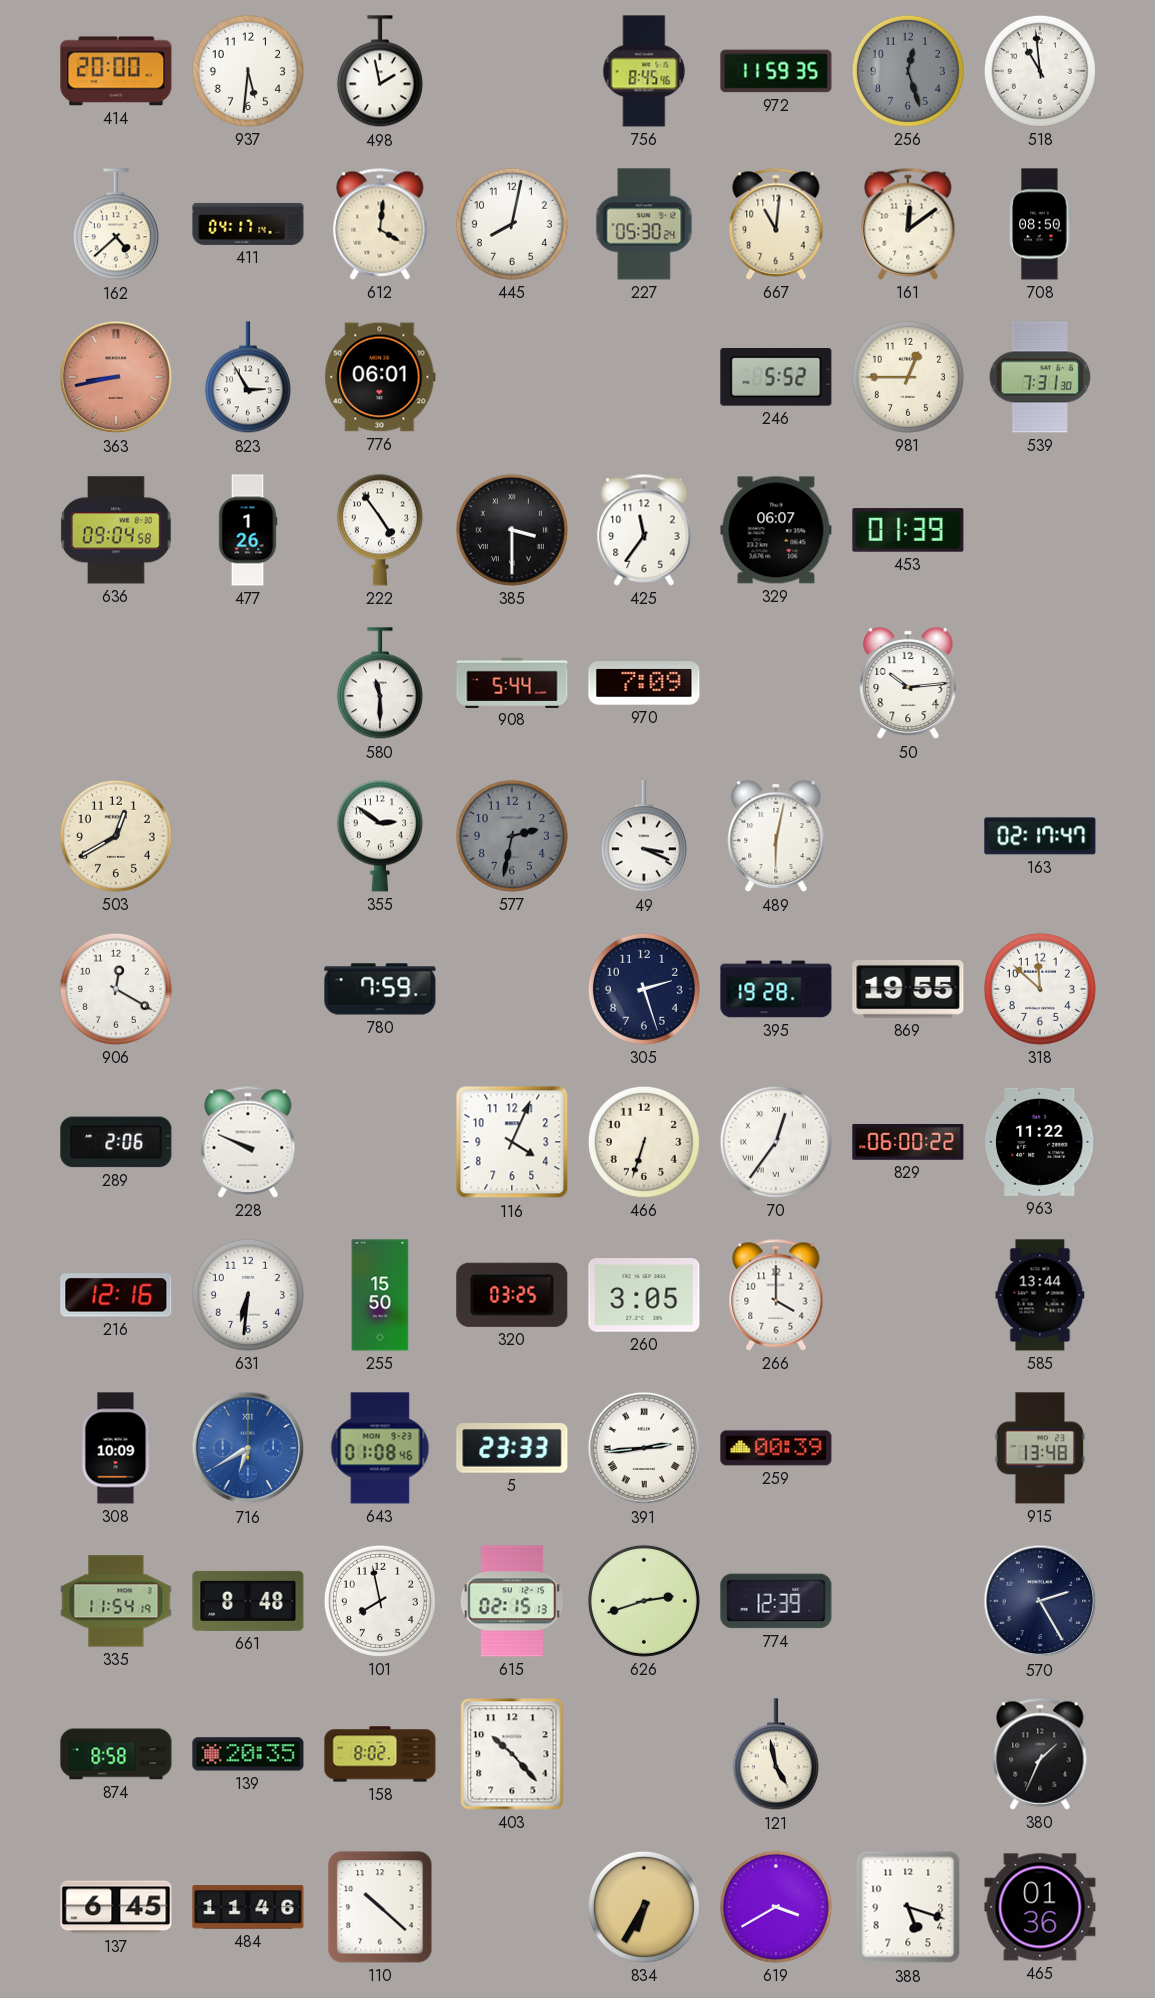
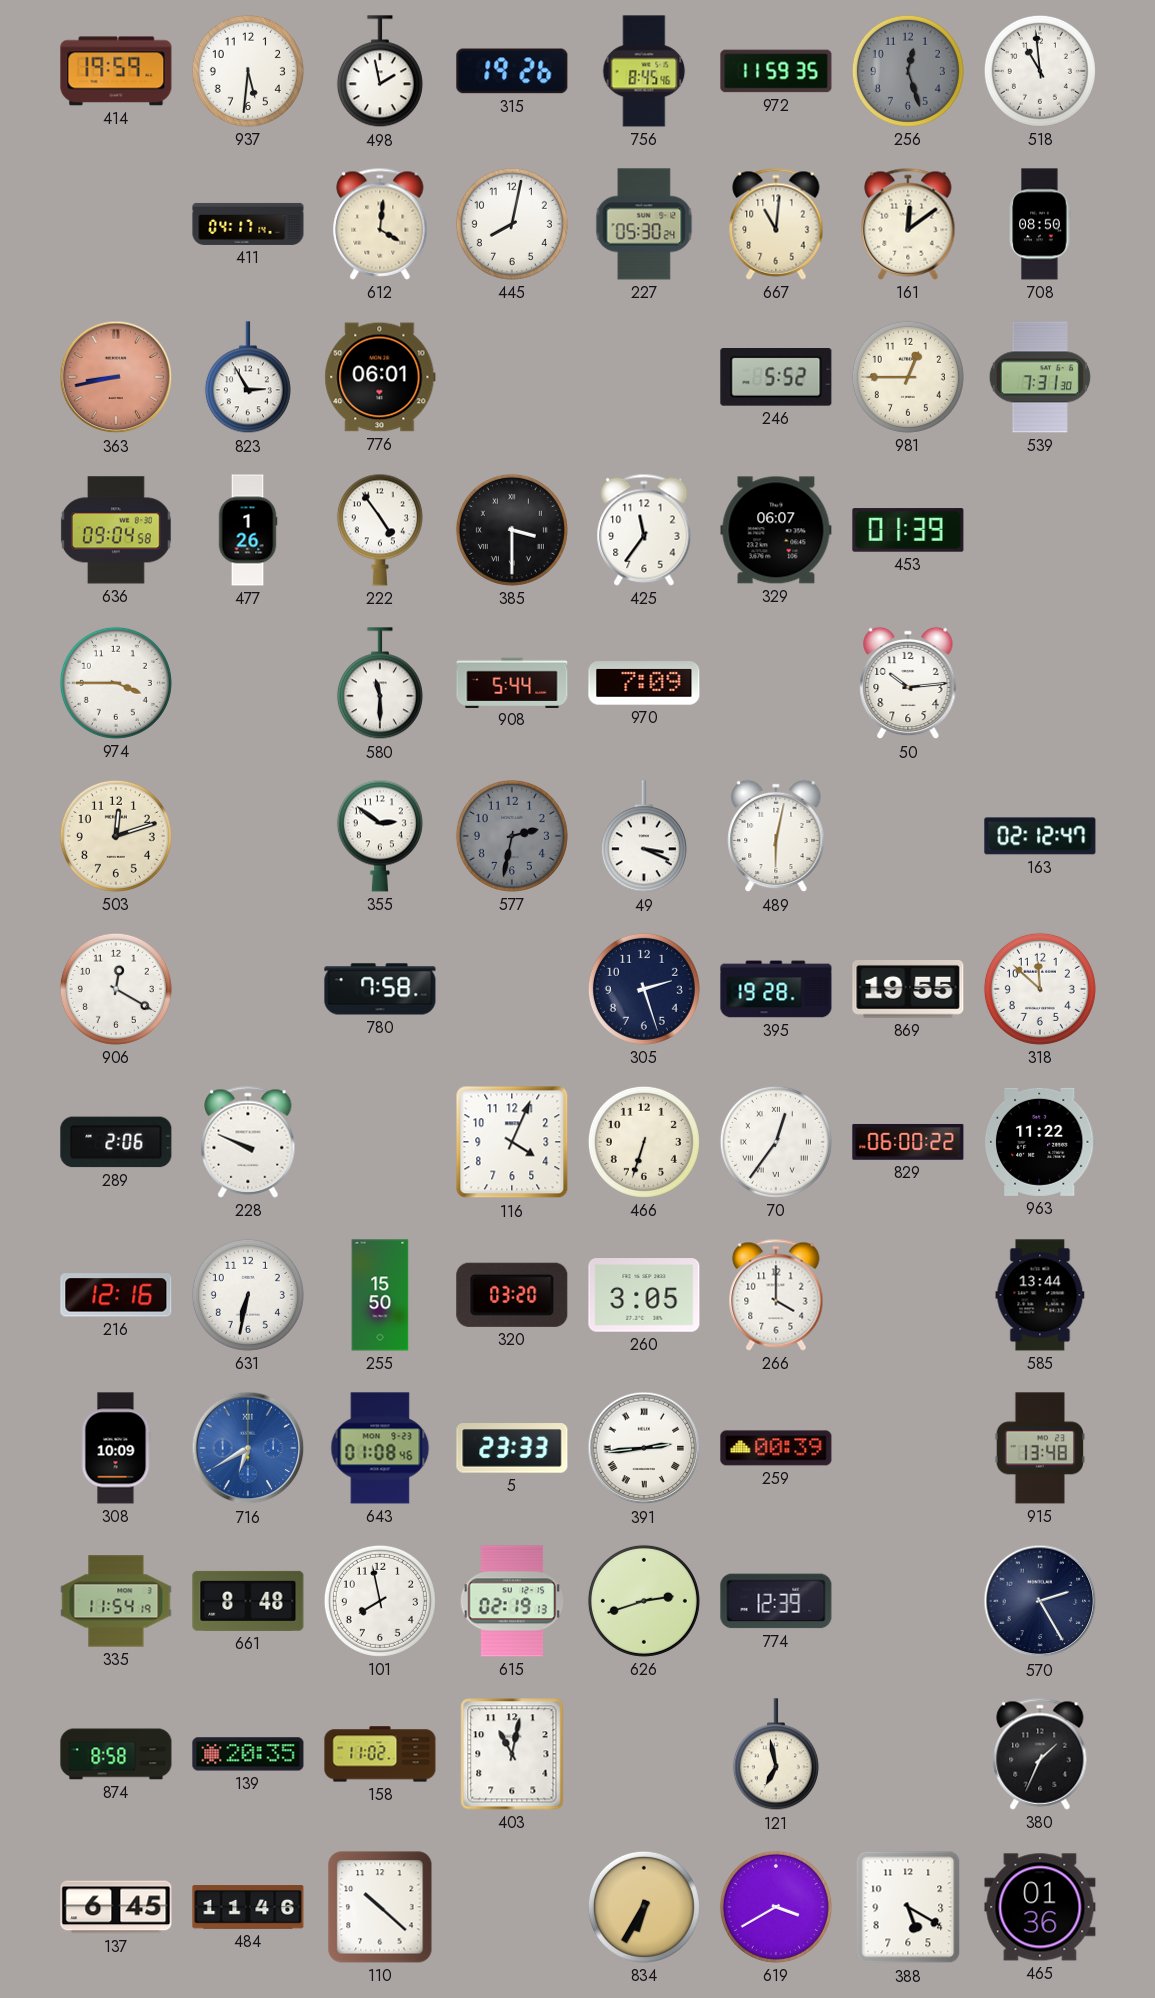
414: 20:00 -> 19:59
315: none -> 19:26
162: 4:38 -> none
974: none -> 3:45
503: 12:40 -> 12:12
163: 02:17 -> 02:12
780: 7:59 -> 7:58
631: 6:31 -> 6:32
320: 03:25 -> 03:20
615: 02:15 -> 02:19
158: 8:02 -> 11:02
403: 10:23 -> 11:02
121: 4:58 -> 6:58
388: 5:18 -> 5:20
